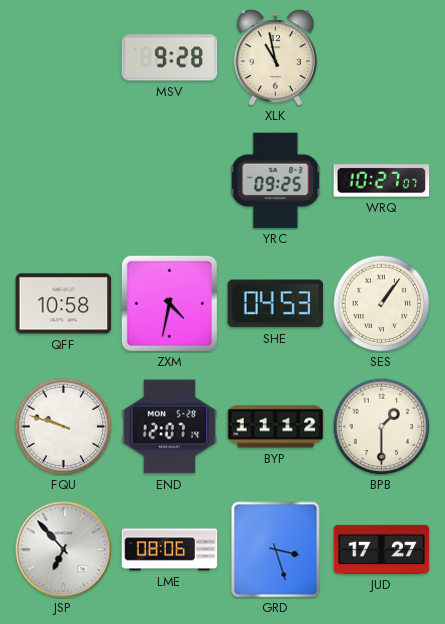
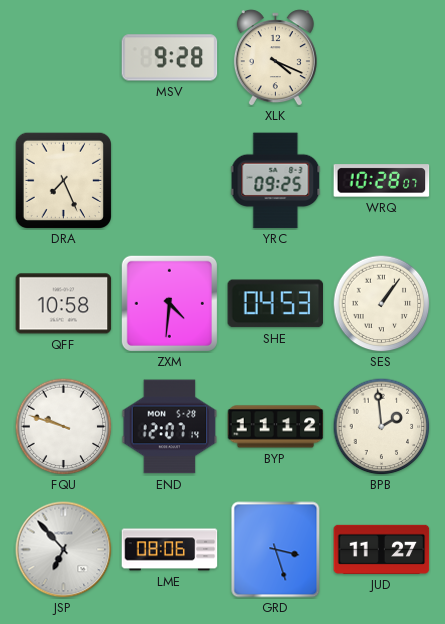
XLK: 10:58 -> 4:19
DRA: none -> 7:26
WRQ: 10:27 -> 10:28
ZXM: 4:32 -> 4:31
BPB: 1:30 -> 1:59
JUD: 17:27 -> 11:27
